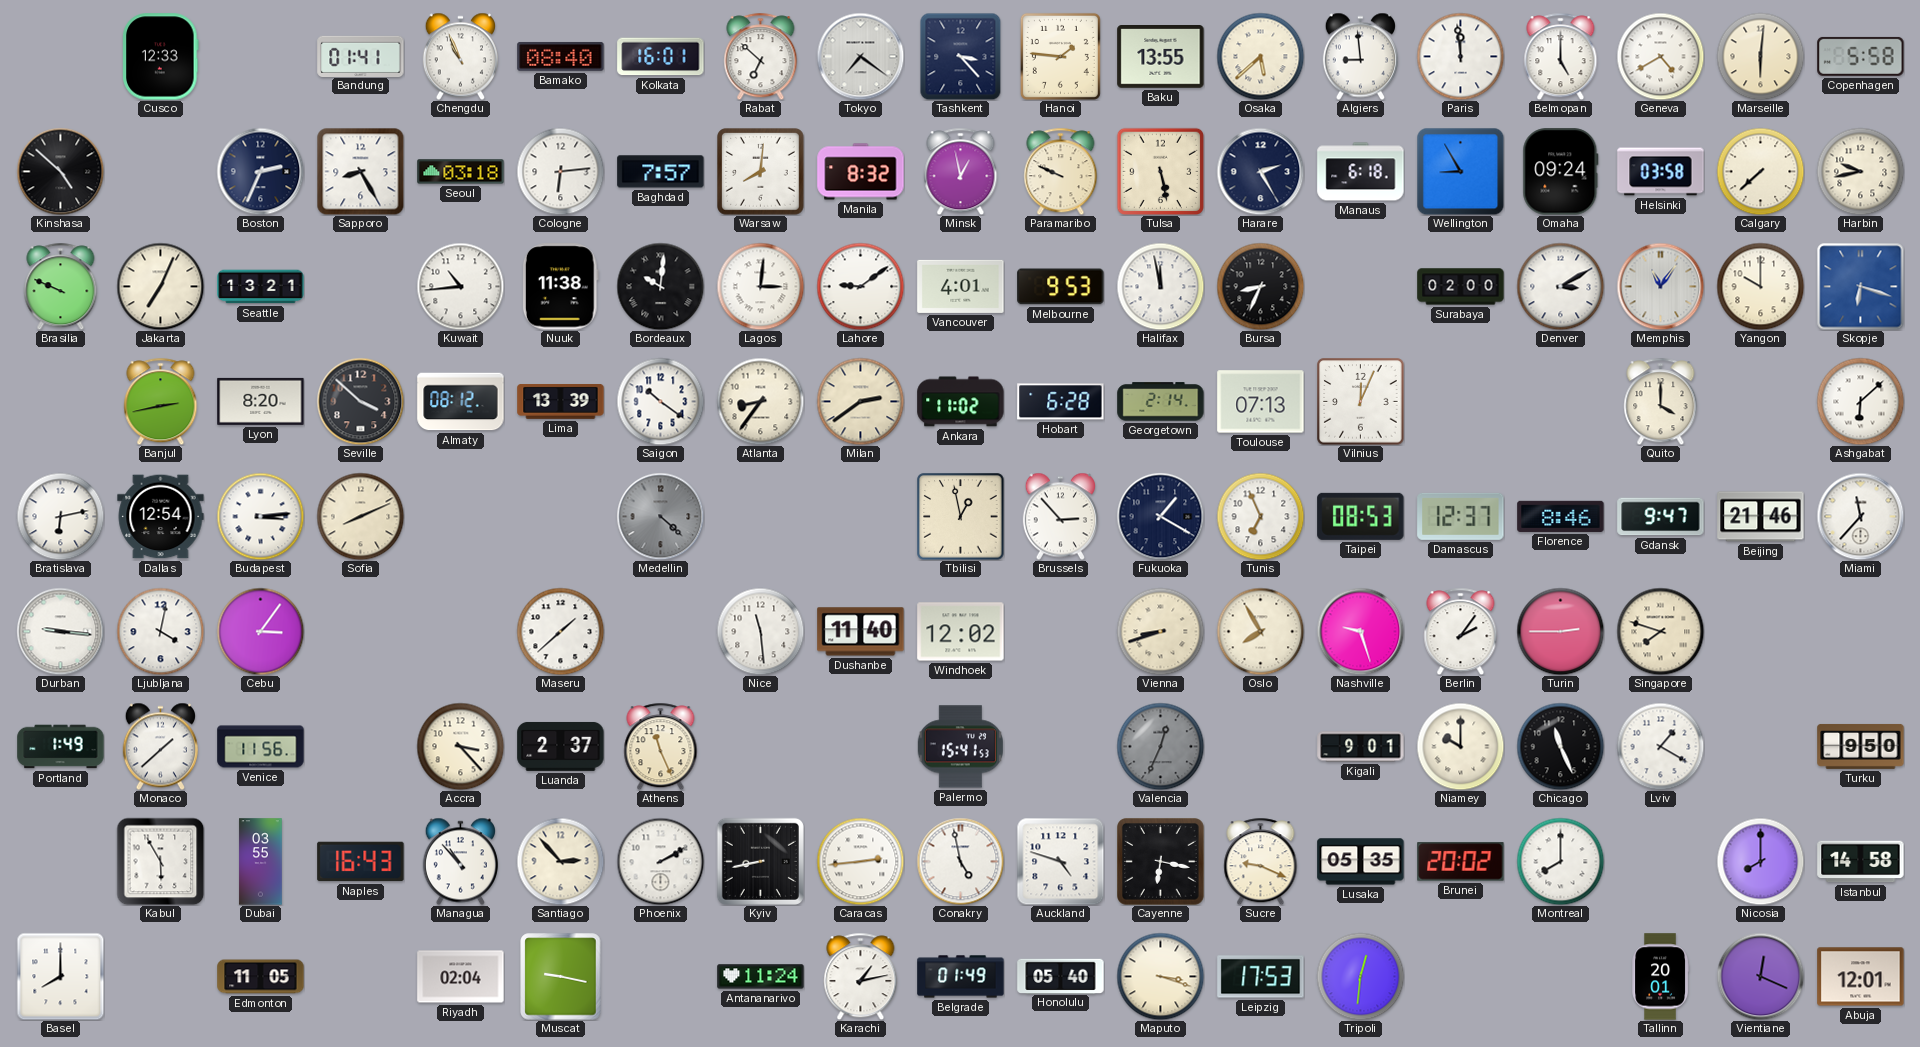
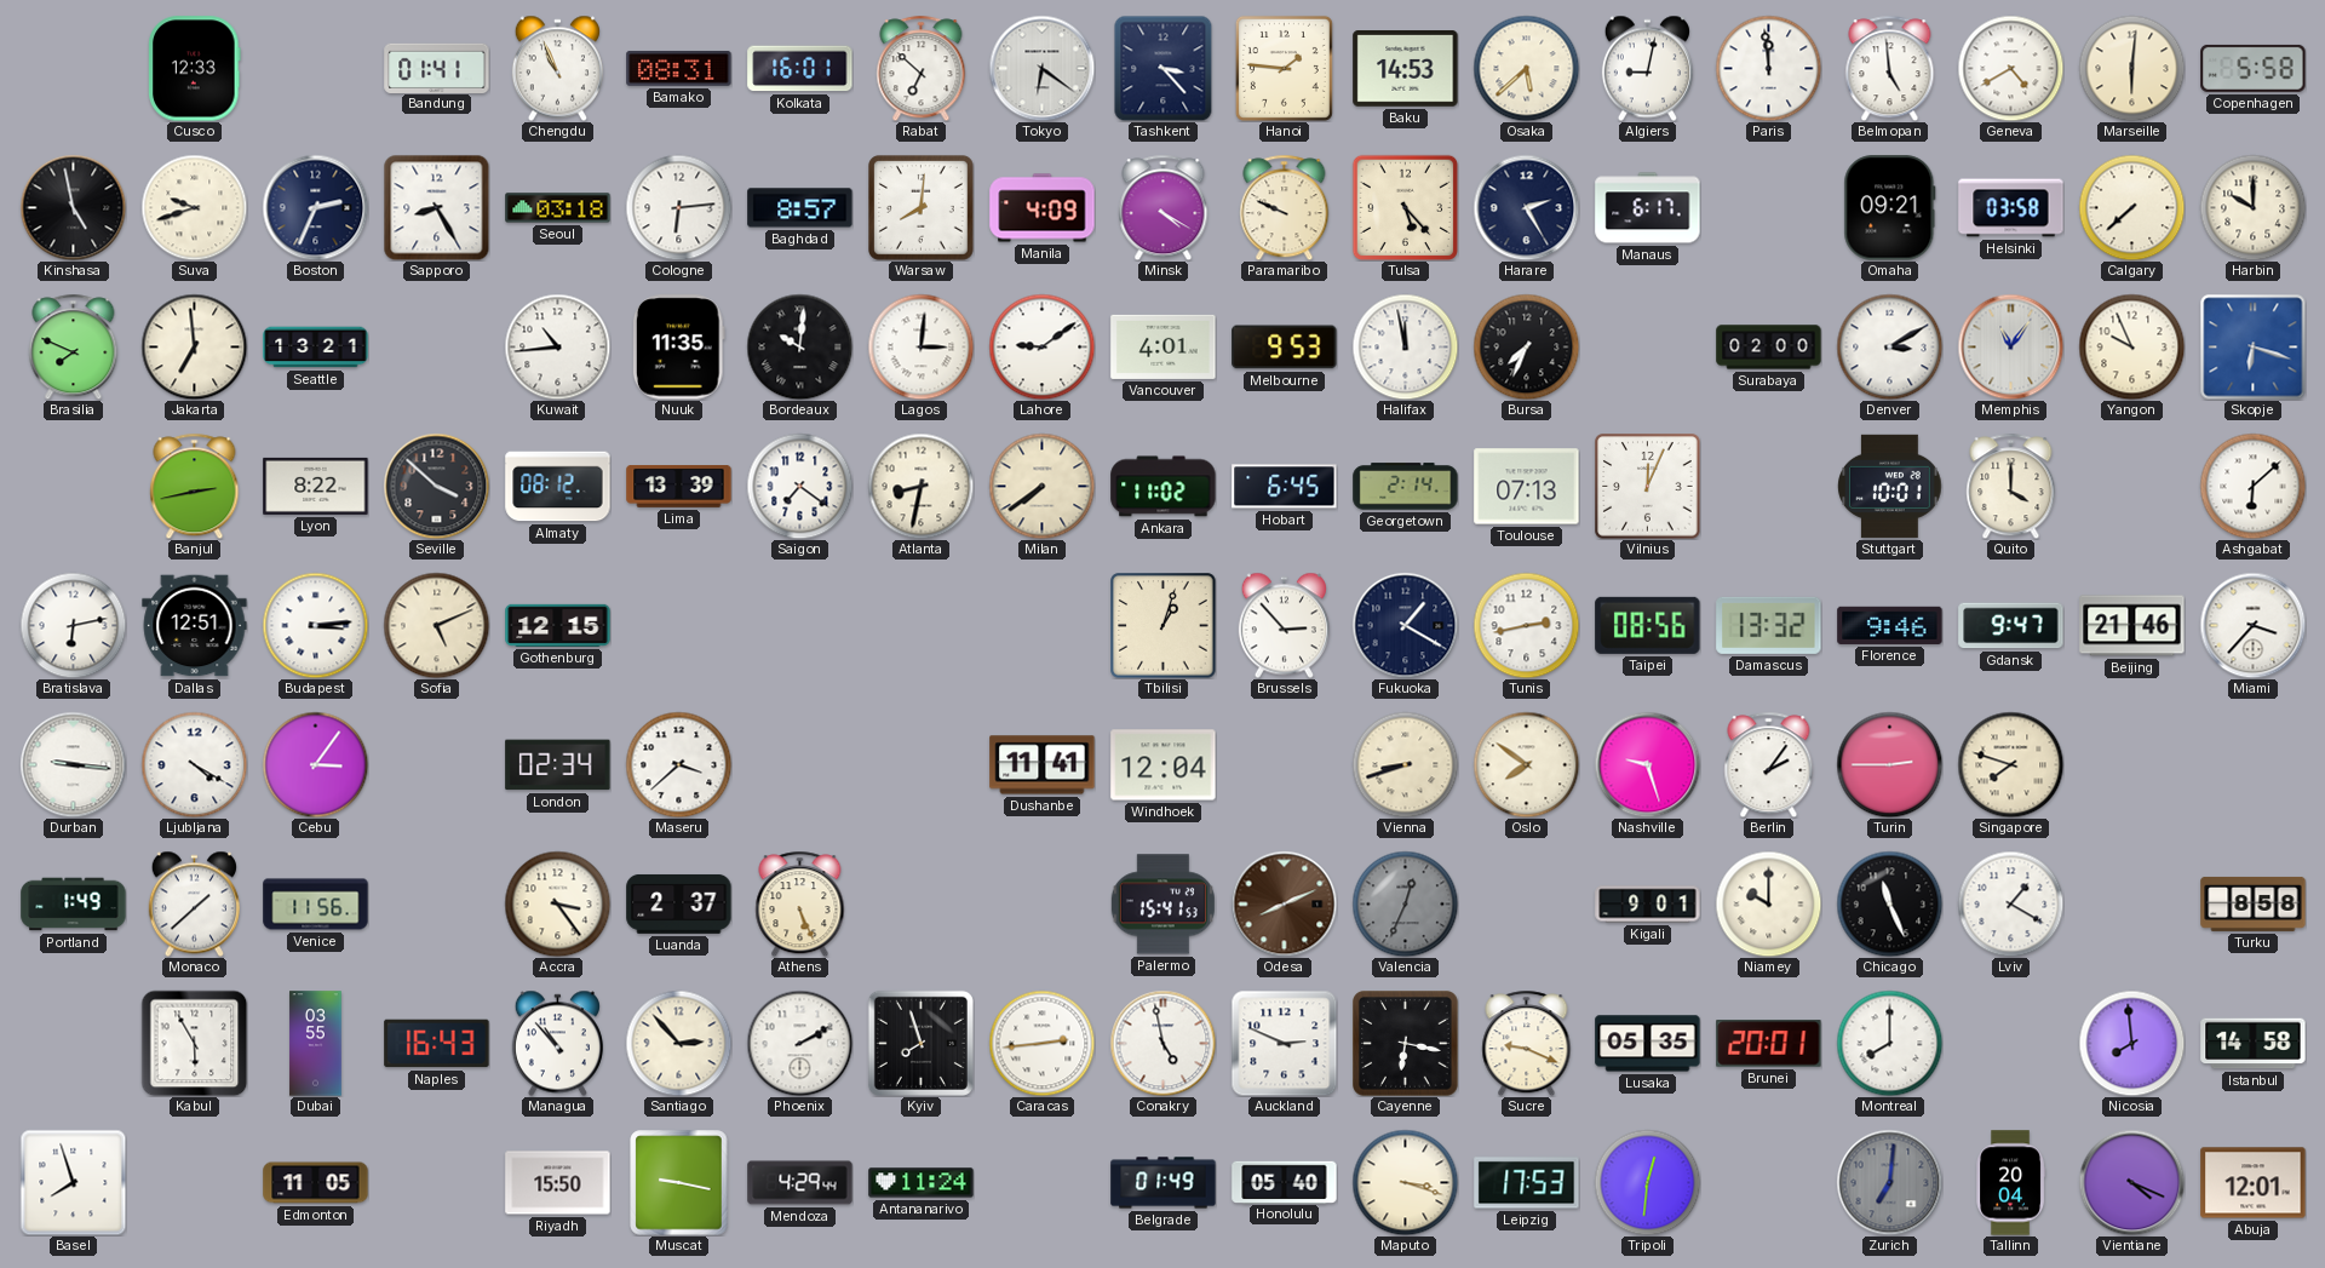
Bamako: 08:40 -> 08:31
Tokyo: 7:21 -> 6:21
Baku: 13:55 -> 14:53
Algiers: 8:59 -> 9:02
Belmopan: 5:00 -> 4:59
Kinshasa: 4:52 -> 4:58
Suva: none -> 9:42
Baghdad: 7:57 -> 8:57
Manila: 8:32 -> 4:09
Minsk: 12:58 -> 4:20
Tulsa: 5:28 -> 5:23
Manaus: 6:18 -> 6:17
Wellington: 8:55 -> none
Omaha: 09:24 -> 09:21
Harbin: 9:43 -> 10:00
Brasilia: 9:49 -> 7:49
Jakarta: 7:04 -> 6:59
Nuuk: 11:38 -> 11:35
Bursa: 8:34 -> 7:34
Yangon: 10:00 -> 9:56
Lyon: 8:20 -> 8:22
Saigon: 10:21 -> 7:21
Atlanta: 8:36 -> 8:32
Milan: 2:39 -> 7:39
Hobart: 6:28 -> 6:45
Stuttgart: none -> 10:01
Dallas: 12:54 -> 12:51
Sofia: 8:11 -> 5:11
Gothenburg: none -> 12:15
Medellin: 4:22 -> none
Tbilisi: 12:58 -> 1:03
Tunis: 6:56 -> 2:43
Taipei: 08:53 -> 08:56
Damascus: 12:37 -> 13:32
Florence: 8:46 -> 9:46
Miami: 11:37 -> 3:37
Ljubljana: 4:02 -> 4:20
London: none -> 02:34
Maseru: 1:38 -> 3:38
Nice: 11:29 -> none
Dushanbe: 11:40 -> 11:41
Windhoek: 12:02 -> 12:04
Oslo: 7:55 -> 7:51
Accra: 3:23 -> 3:24
Athens: 11:26 -> 5:26
Odesa: none -> 8:11
Turku: 9:50 -> 8:58
Kyiv: 8:43 -> 7:57
Auckland: 4:48 -> 2:49
Brunei: 20:02 -> 20:01
Nicosia: 8:00 -> 7:59
Basel: 8:00 -> 7:57
Riyadh: 02:04 -> 15:50
Mendoza: none -> 4:29
Karachi: 1:13 -> none
Zurich: none -> 7:01
Tallinn: 20:01 -> 20:04
Vientiane: 12:19 -> 4:19
